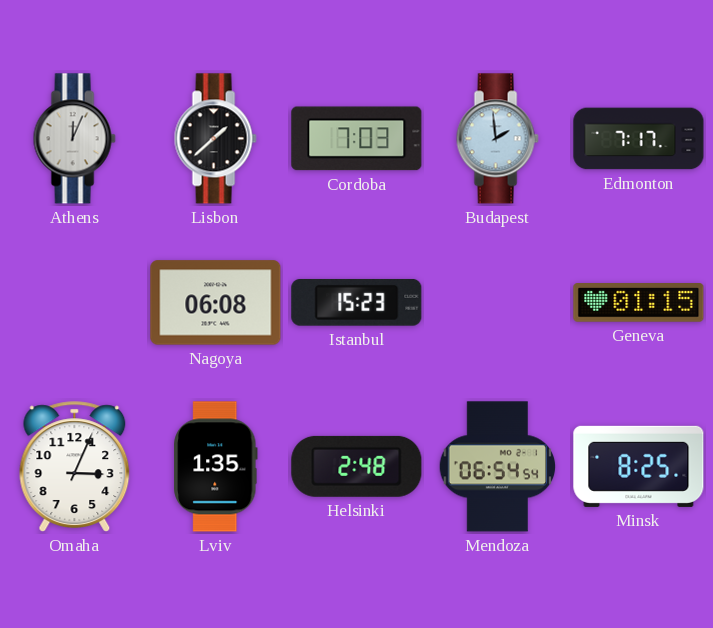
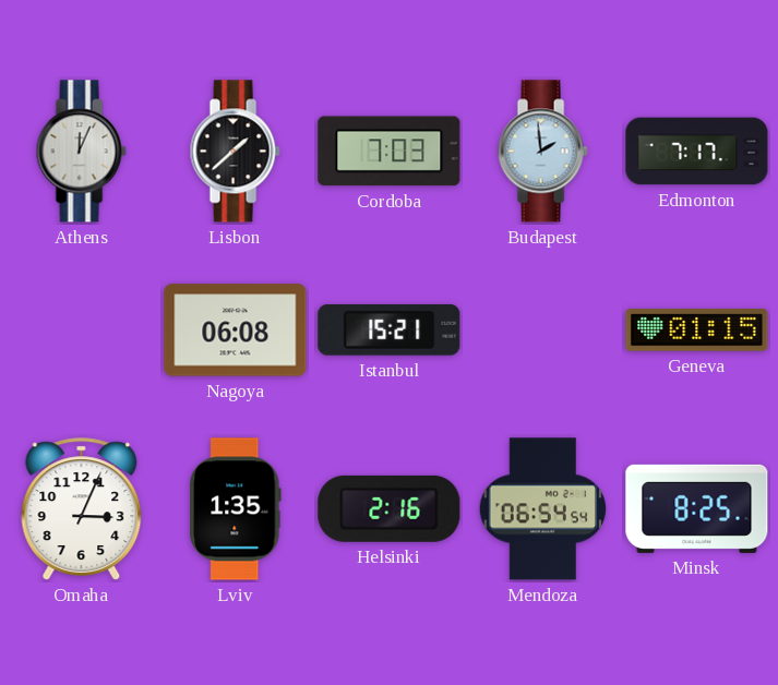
Istanbul: 15:23 -> 15:21
Helsinki: 2:48 -> 2:16
